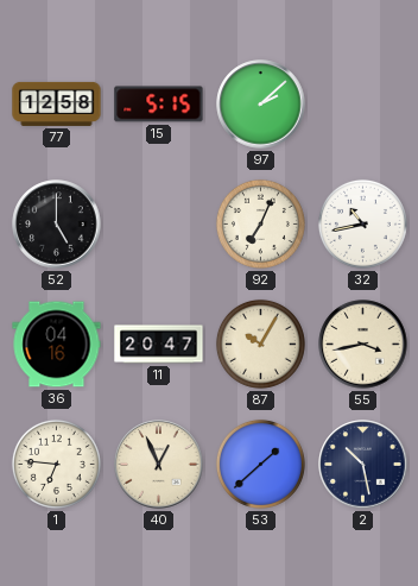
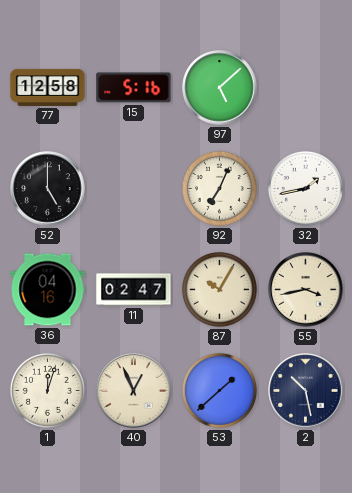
15: 5:15 -> 5:16
97: 2:08 -> 5:08
32: 10:43 -> 1:43
11: 20:47 -> 02:47
1: 6:46 -> 12:03
